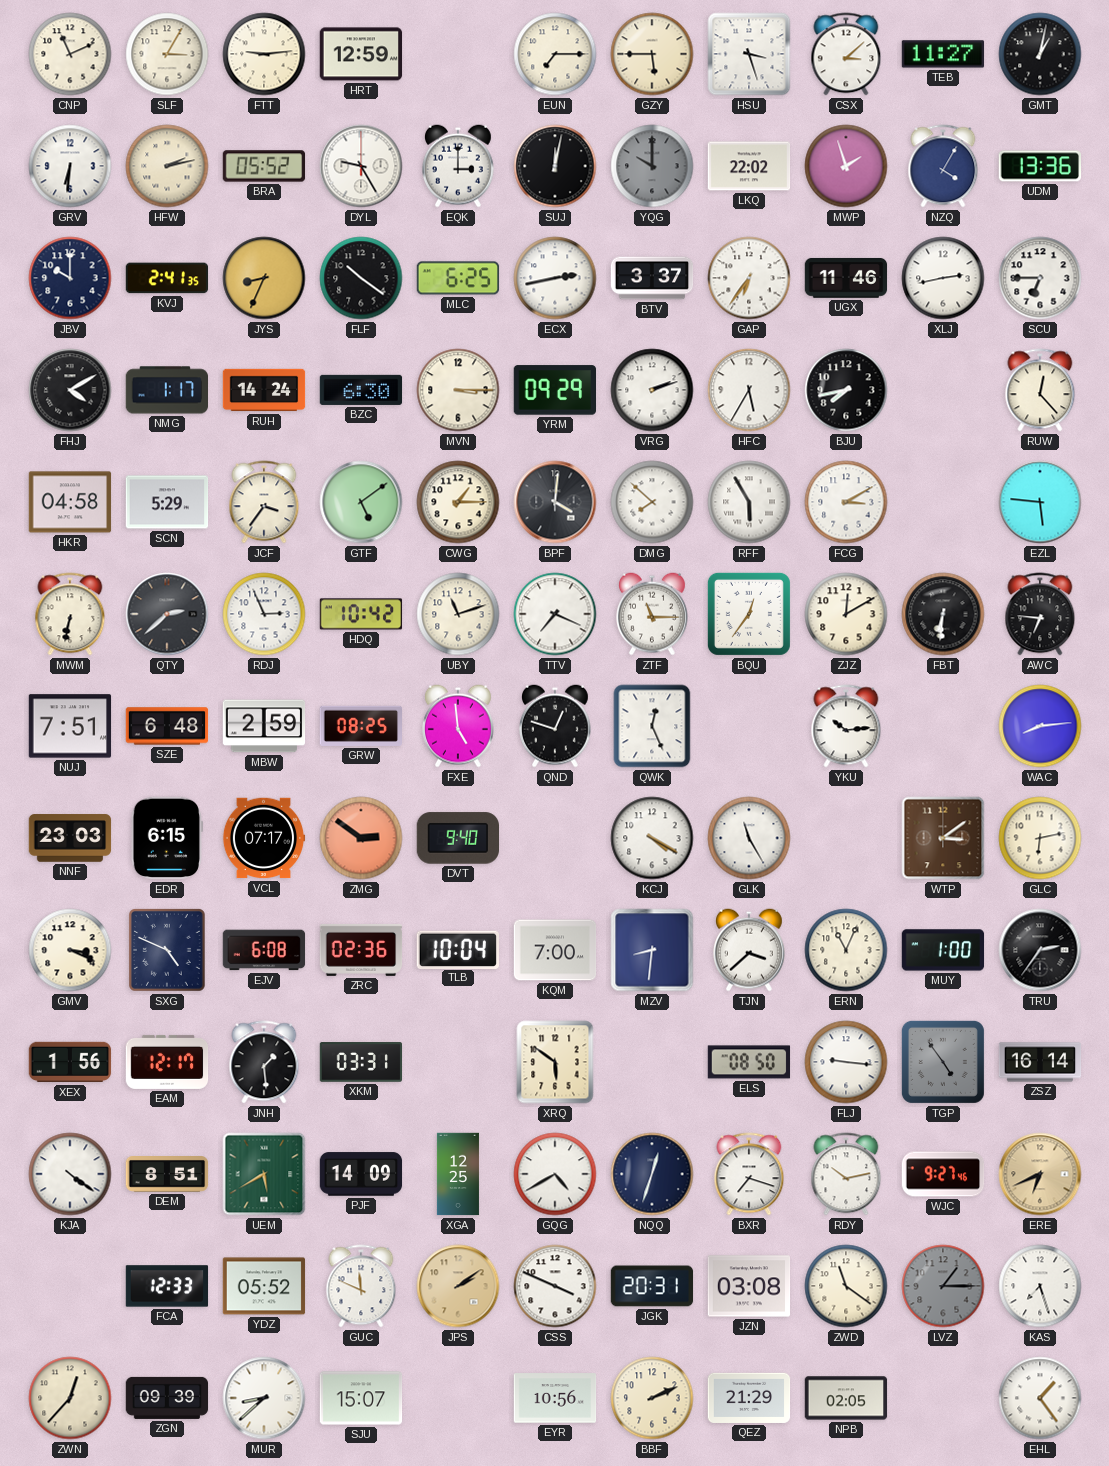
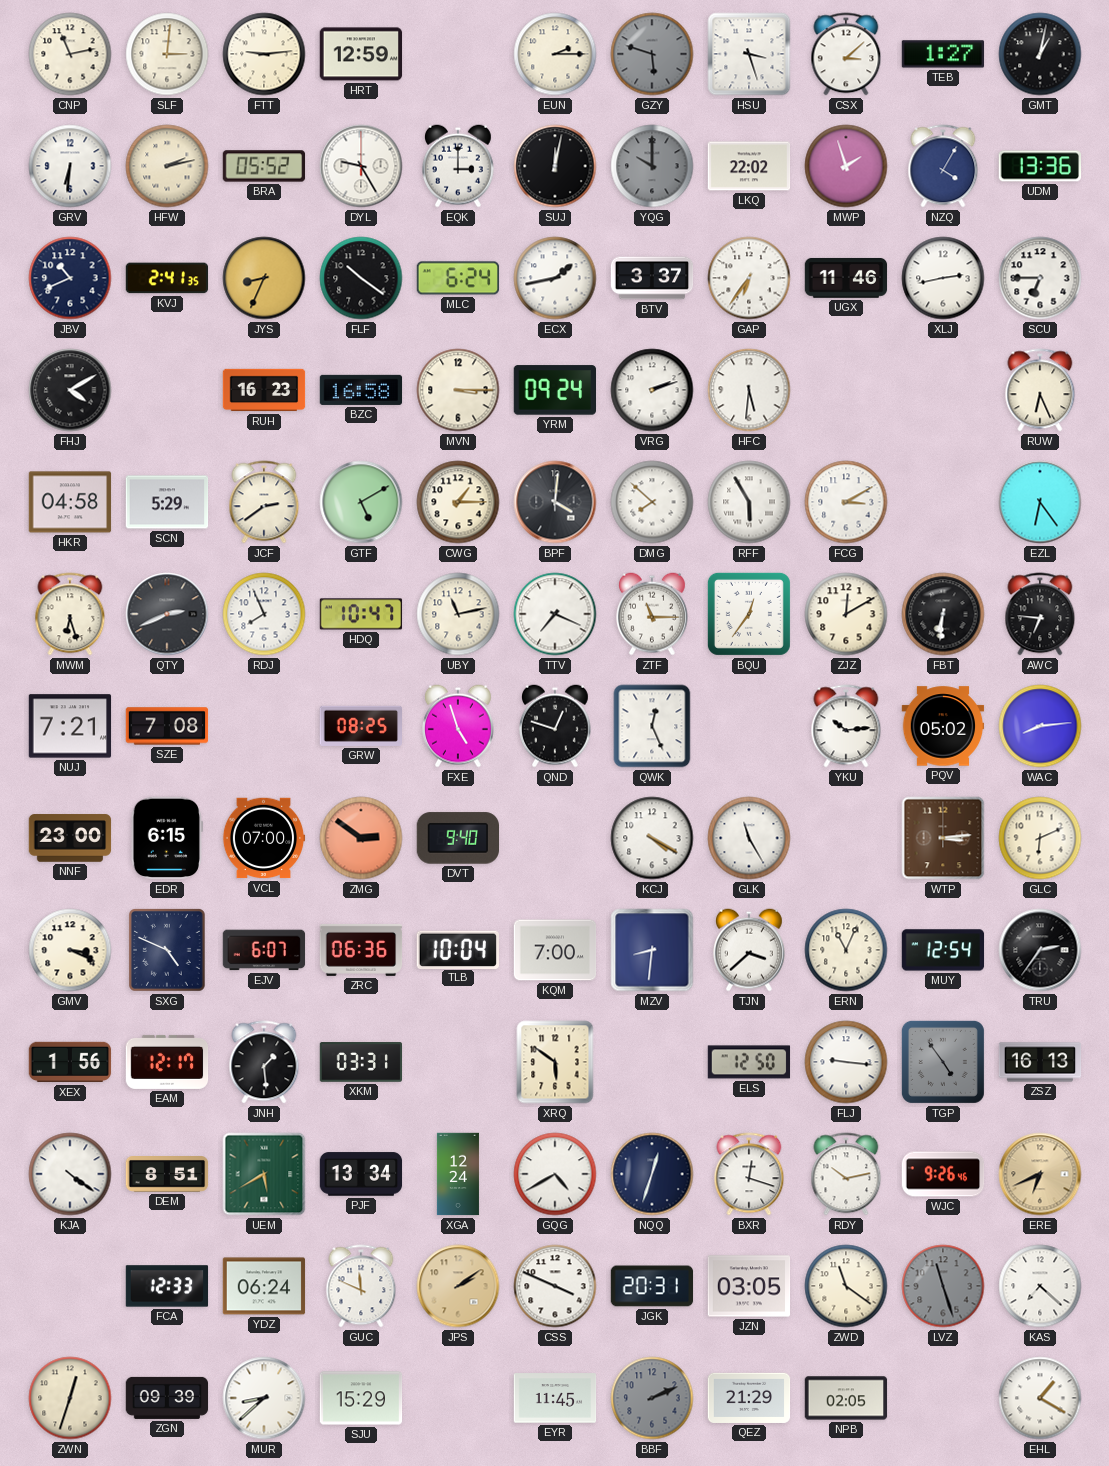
CNP: 11:11 -> 11:13
SLF: 3:05 -> 3:01
EUN: 7:15 -> 2:15
GZY: 5:45 -> 5:48
GZY dial: cream -> grey
TEB: 11:27 -> 1:27
JBV: 10:00 -> 10:41
MLC: 6:25 -> 6:24
ECX: 2:43 -> 1:43
NMG: 1:17 -> none
RUH: 14:24 -> 16:23
BZC: 6:30 -> 16:58
YRM: 09:29 -> 09:24
HFC: 5:35 -> 5:31
BJU: 7:43 -> none
RUW: 12:23 -> 6:26
JCF: 3:36 -> 2:39
GTF: 5:09 -> 5:10
EZL: 5:46 -> 6:24
MWM: 6:32 -> 6:27
QTY: 2:38 -> 2:41
RDJ: 2:56 -> 7:56
HDQ: 10:42 -> 10:47
UBY: 11:12 -> 11:13
NUJ: 7:51 -> 7:21
SZE: 6:48 -> 7:08
MBW: 2:59 -> none
FXE: 4:59 -> 4:57
PQV: none -> 05:02
NNF: 23:03 -> 23:00
VCL: 07:17 -> 07:00
WTP: 3:09 -> 3:14
GLC: 6:13 -> 6:11
EJV: 6:08 -> 6:07
ZRC: 02:36 -> 06:36
MUY: 1:00 -> 12:54
ELS: 08:50 -> 12:50
ZSZ: 16:14 -> 16:13
PJF: 14:09 -> 13:34
XGA: 12:25 -> 12:24
BXR: 7:18 -> 12:18
WJC: 9:27 -> 9:26
YDZ: 05:52 -> 06:24
JZN: 03:08 -> 03:05
LVZ: 1:15 -> 11:27
KAS: 7:27 -> 7:22
ZWN: 12:37 -> 12:33
SJU: 15:07 -> 15:29
EYR: 10:56 -> 11:45
BBF dial: cream -> grey
EHL: 1:24 -> 1:20
